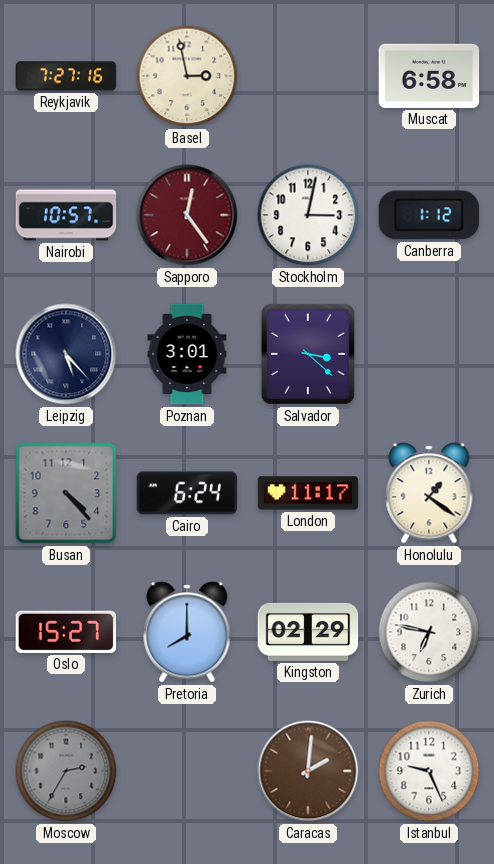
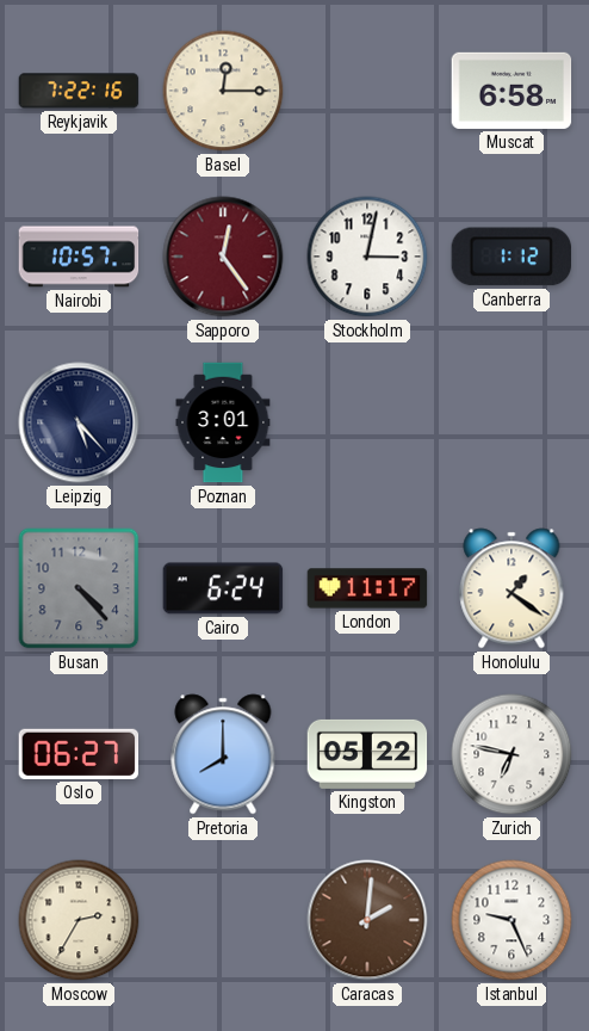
Reykjavik: 7:27 -> 7:22
Basel: 2:58 -> 12:15
Salvador: 3:22 -> none
Oslo: 15:27 -> 06:27
Kingston: 02:29 -> 05:22
Moscow dial: grey -> cream
